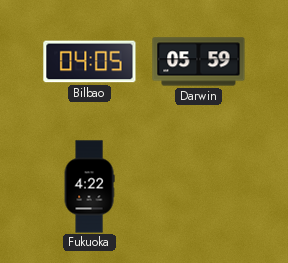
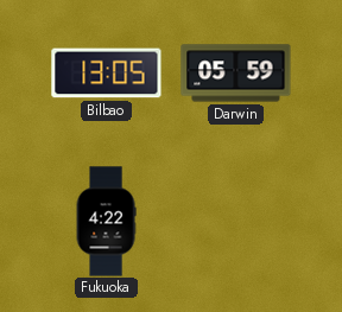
Bilbao: 04:05 -> 13:05
